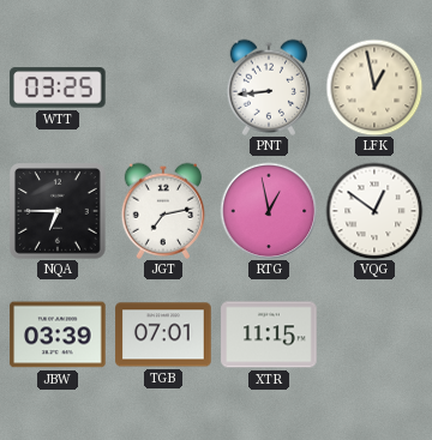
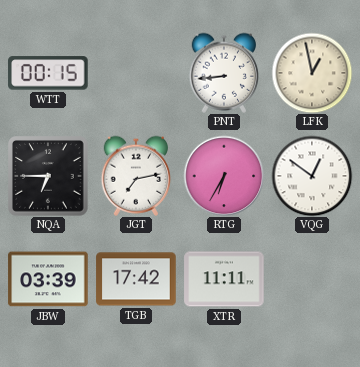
WTT: 03:25 -> 00:15
RTG: 12:58 -> 6:35
TGB: 07:01 -> 17:42
XTR: 11:15 -> 11:11
